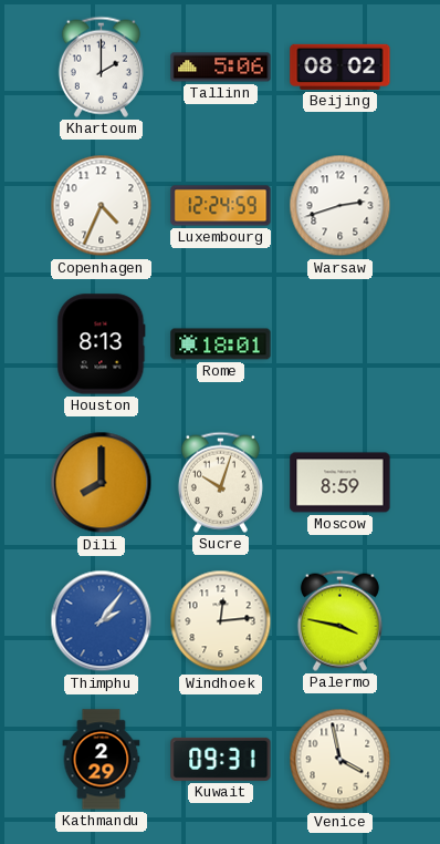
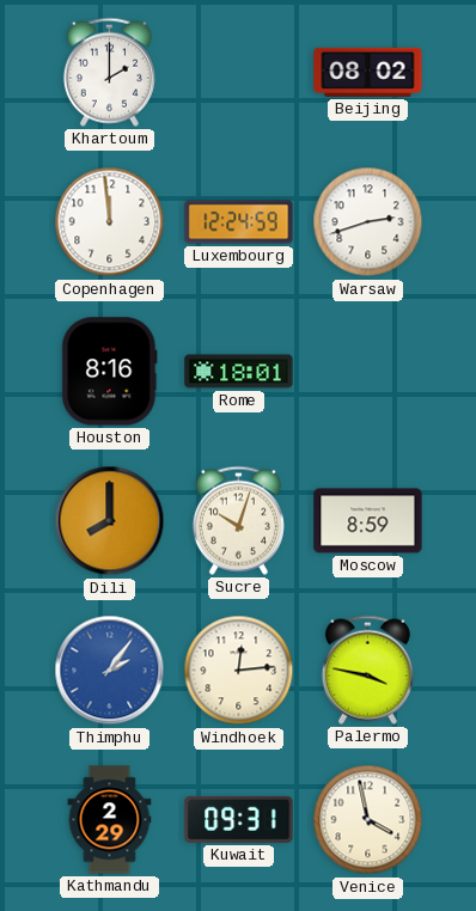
Tallinn: 5:06 -> none
Copenhagen: 4:34 -> 11:59
Houston: 8:13 -> 8:16
